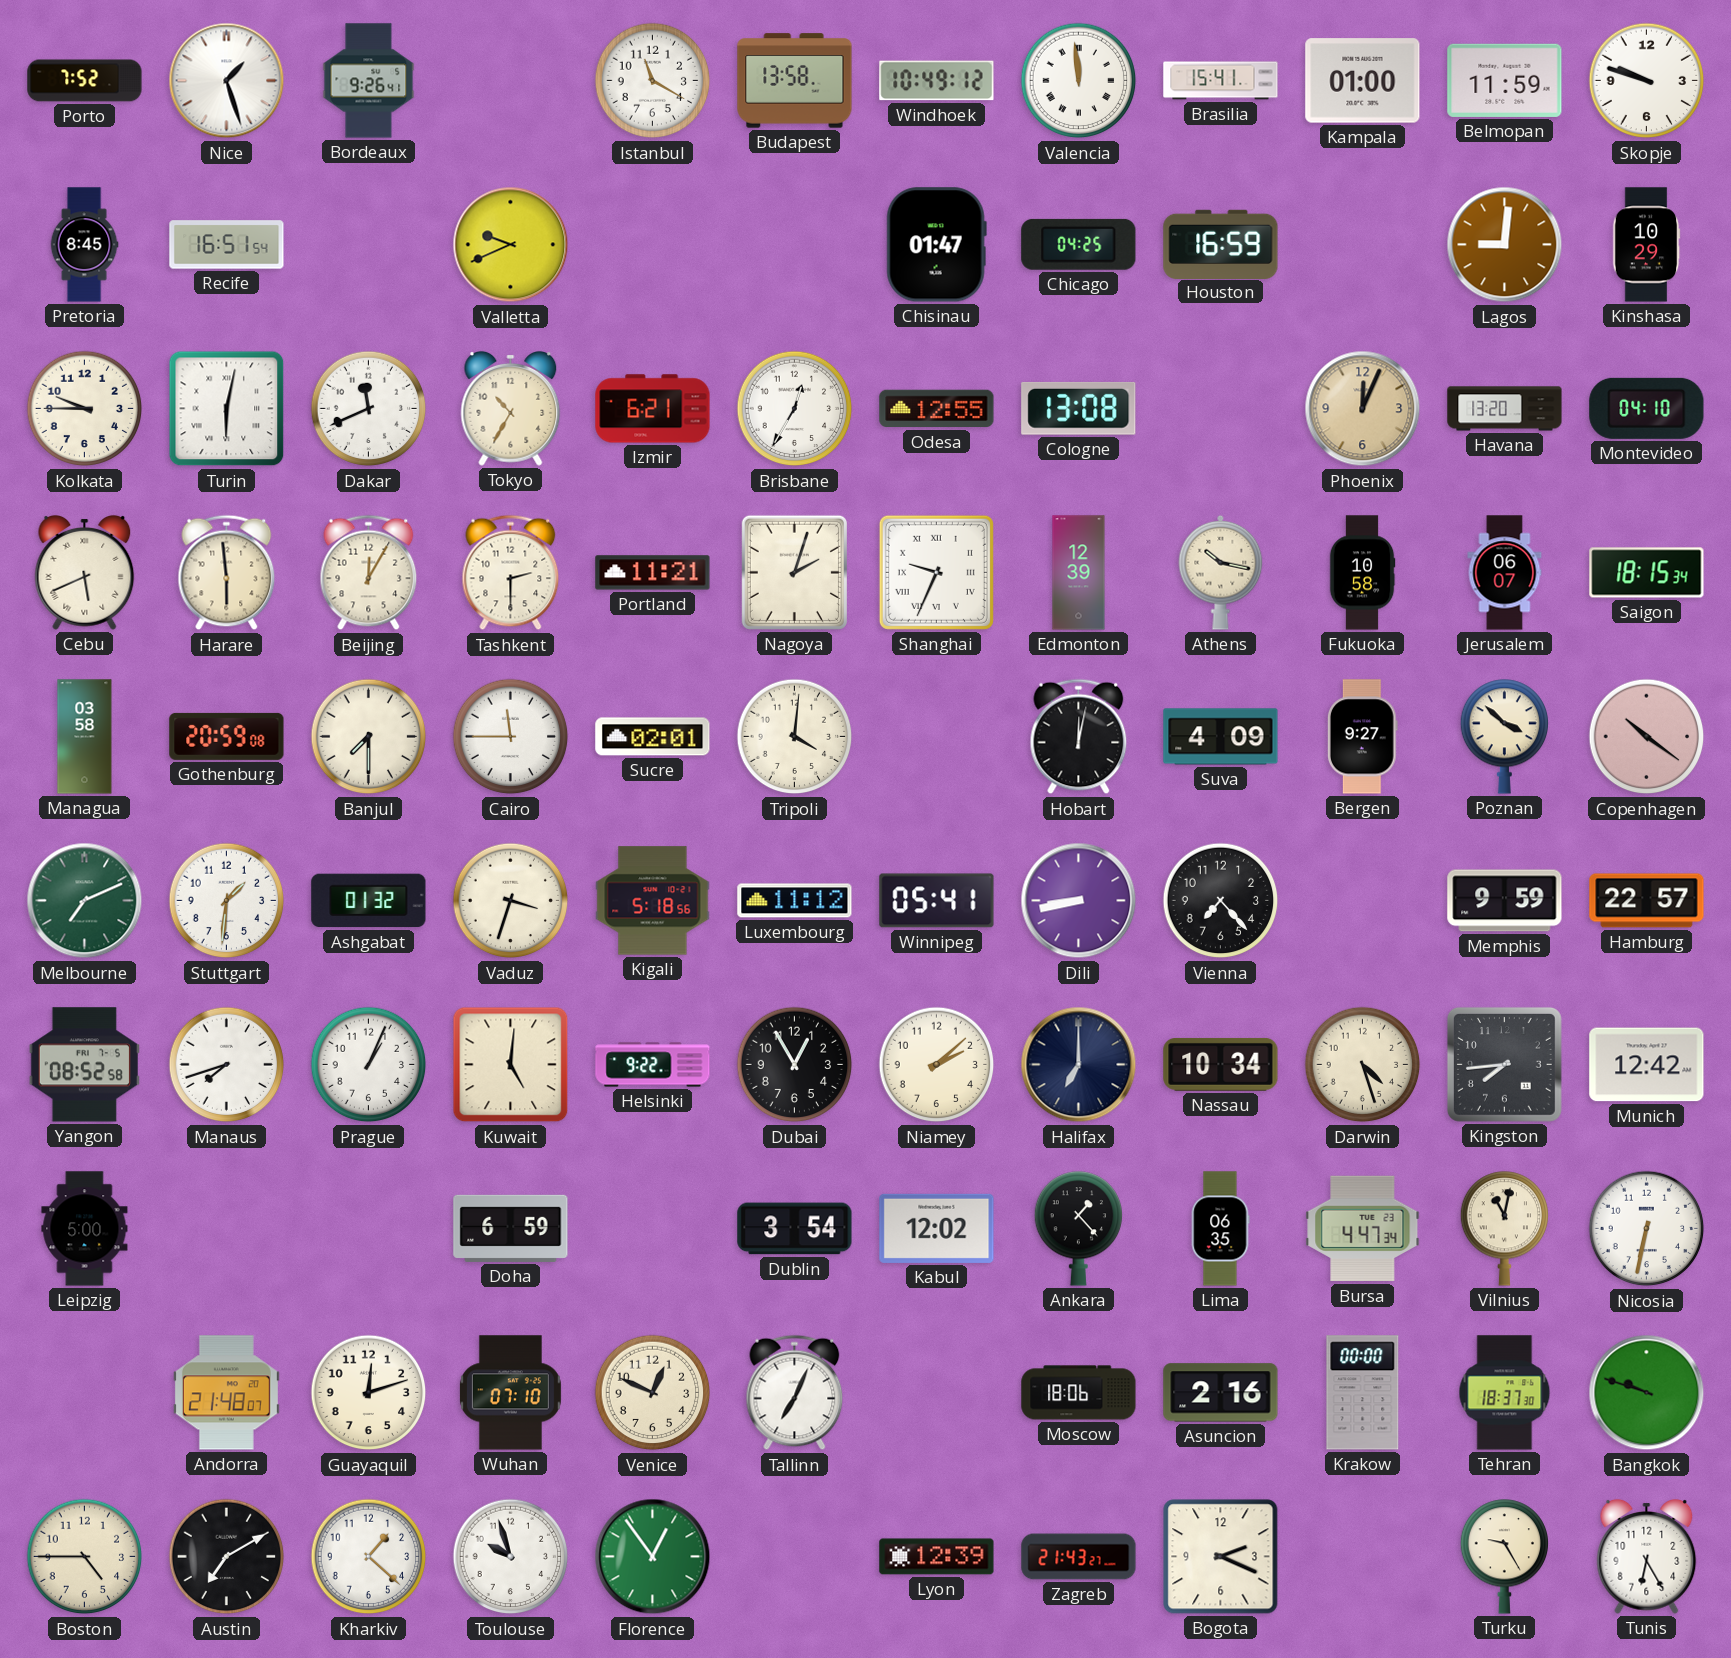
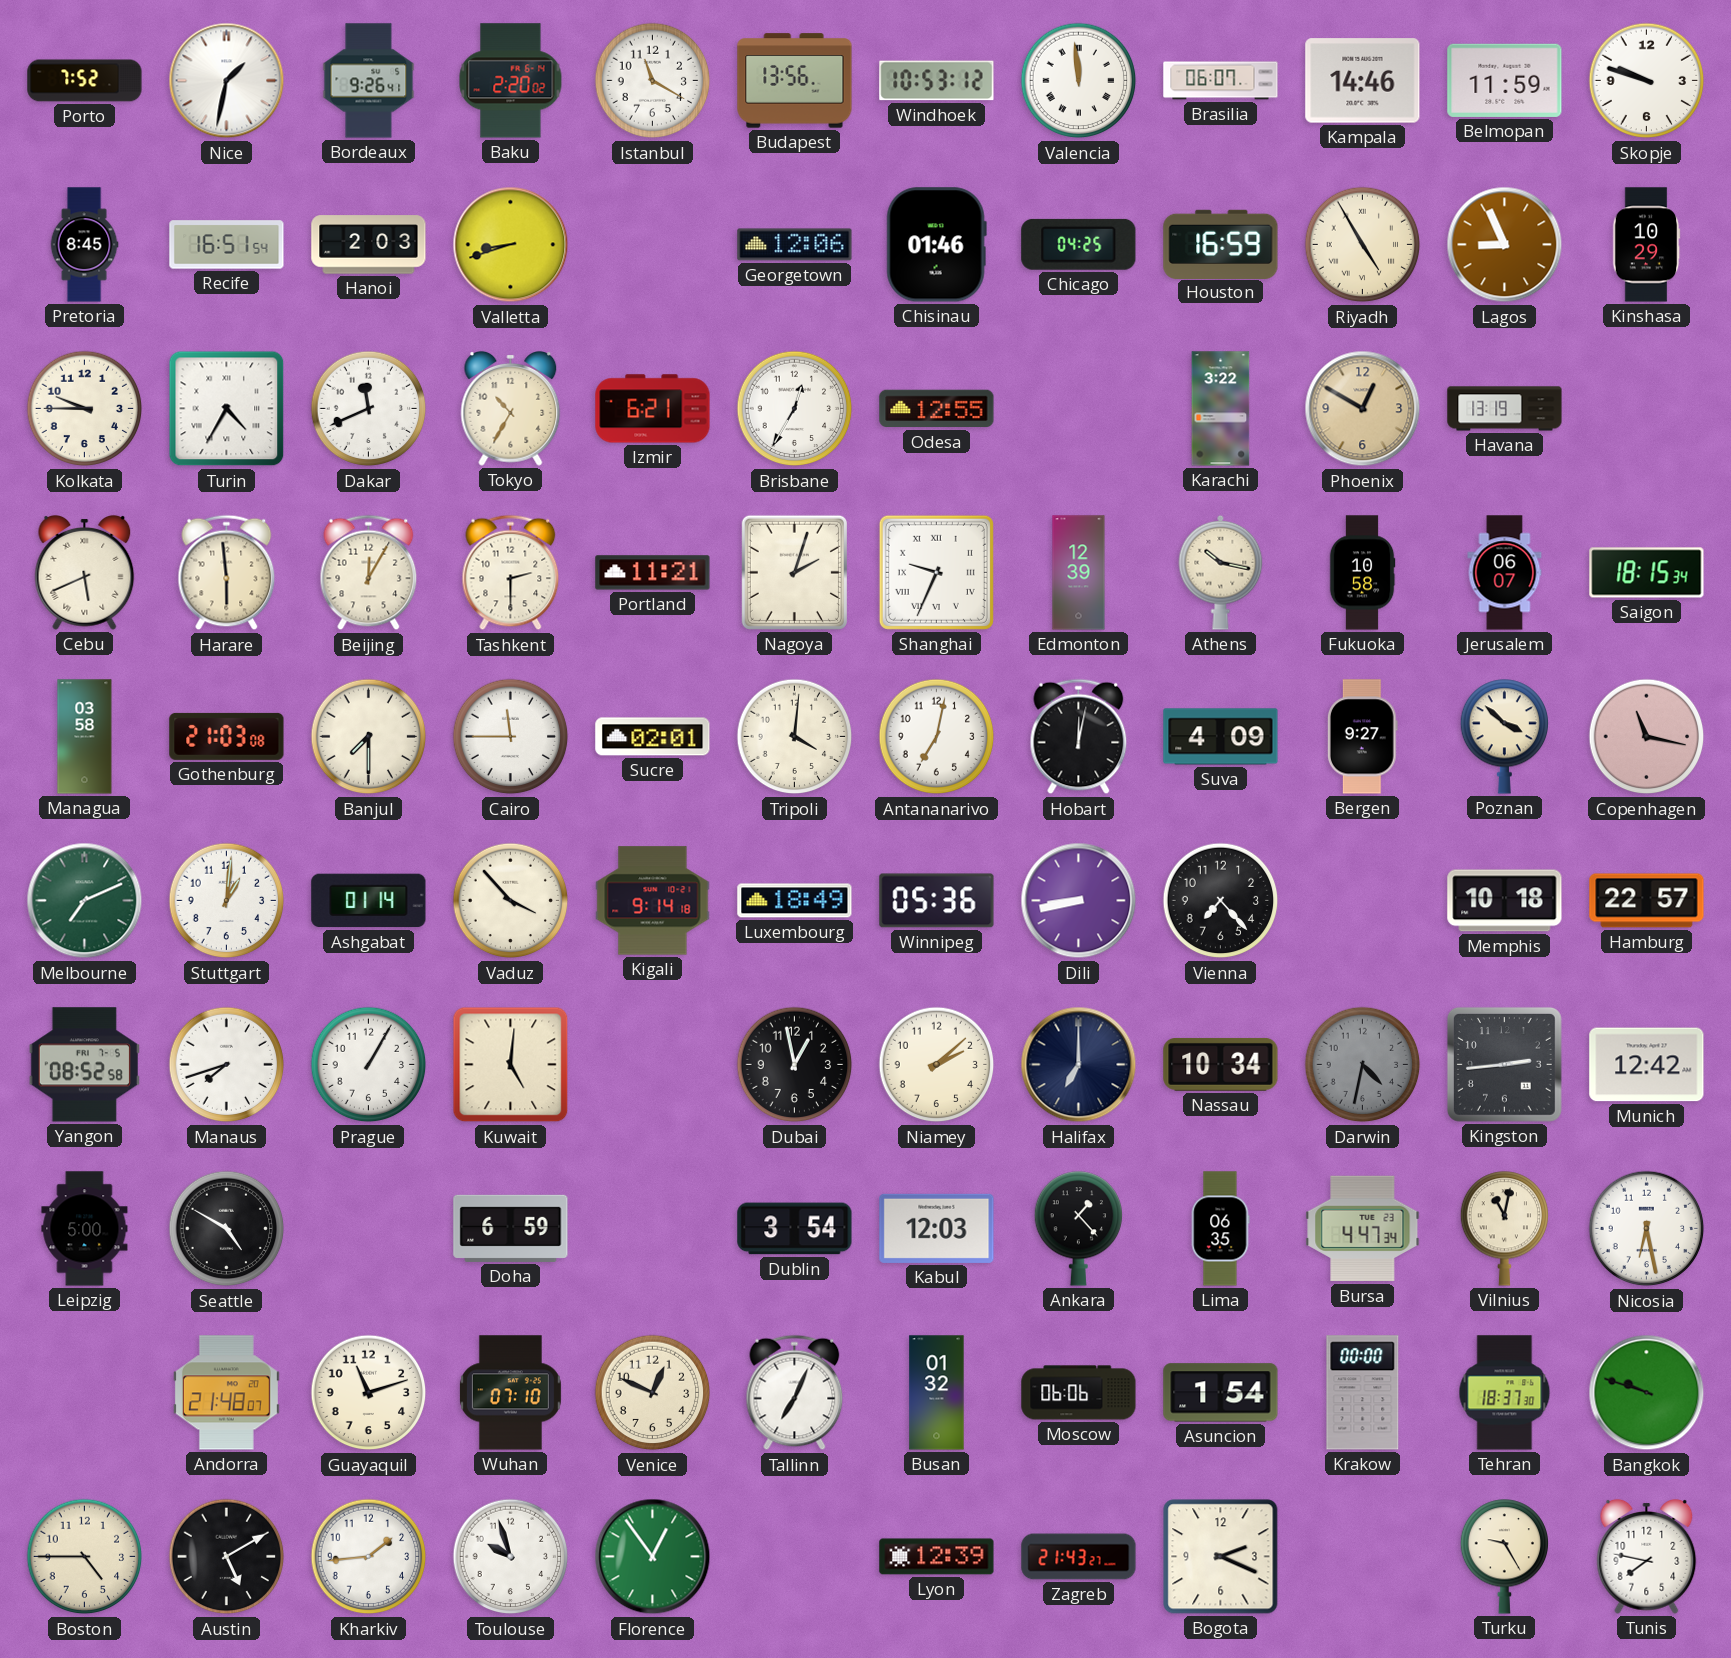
Nice: 1:27 -> 1:32
Baku: none -> 2:20
Budapest: 13:58 -> 13:56
Windhoek: 10:49 -> 10:53
Brasilia: 15:41 -> 06:07
Kampala: 01:00 -> 14:46
Hanoi: none -> 2:03
Valletta: 9:41 -> 8:42
Georgetown: none -> 12:06
Chisinau: 01:47 -> 01:46
Riyadh: none -> 4:55
Lagos: 9:01 -> 8:56
Turin: 6:02 -> 4:35
Cologne: 13:08 -> none
Karachi: none -> 3:22
Phoenix: 12:04 -> 12:50
Havana: 13:20 -> 13:19
Montevideo: 04:10 -> none
Gothenburg: 20:59 -> 21:03
Antananarivo: none -> 7:02
Copenhagen: 10:21 -> 11:17
Stuttgart: 1:31 -> 1:01
Ashgabat: 01:32 -> 01:14
Vaduz: 3:33 -> 3:53
Kigali: 5:18 -> 9:14
Luxembourg: 11:12 -> 18:49
Winnipeg: 05:41 -> 05:36
Memphis: 9:59 -> 10:18
Prague: 1:04 -> 1:05
Helsinki: 9:22 -> none
Dubai: 12:55 -> 12:58
Darwin: 4:27 -> 4:32
Darwin dial: cream -> grey
Kingston: 7:44 -> 2:44
Seattle: none -> 4:50
Kabul: 12:02 -> 12:03
Nicosia: 6:32 -> 6:28
Guayaquil: 12:12 -> 11:12
Busan: none -> 01:32
Moscow: 18:06 -> 06:06
Asuncion: 2:16 -> 1:54
Austin: 7:10 -> 5:10
Kharkiv: 1:22 -> 1:44
Tunis: 6:25 -> 7:47
